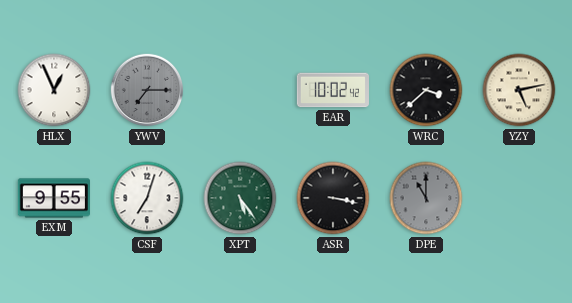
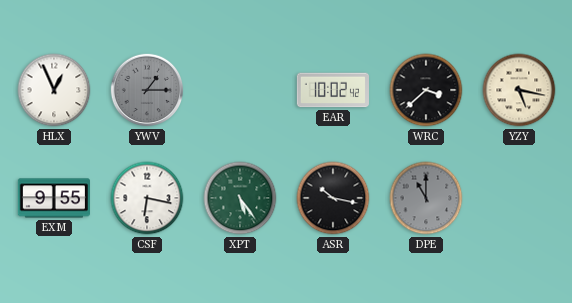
YWV: 7:15 -> 1:15
YZY: 5:13 -> 5:17
CSF: 7:03 -> 6:17
ASR: 3:17 -> 10:17
